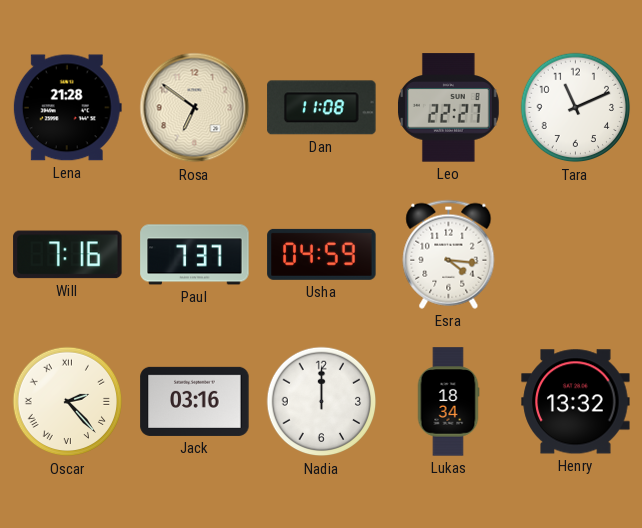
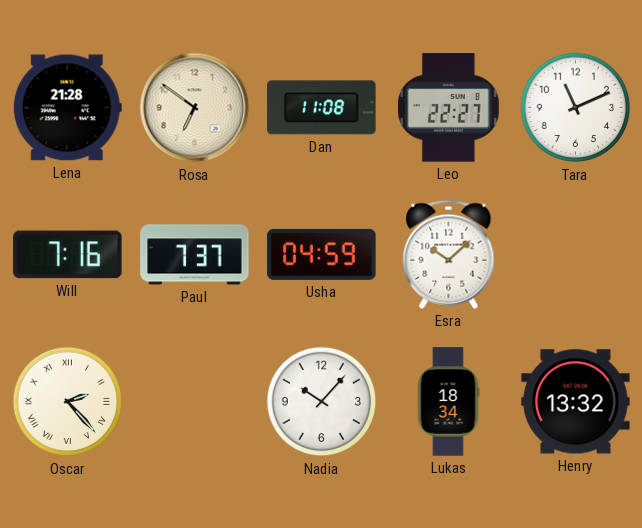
Esra: 4:16 -> 10:08
Jack: 03:16 -> none
Nadia: 12:00 -> 10:07
